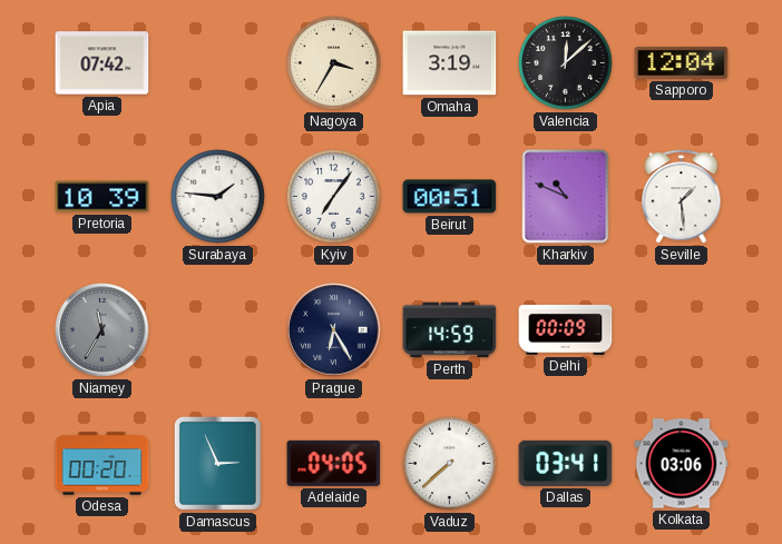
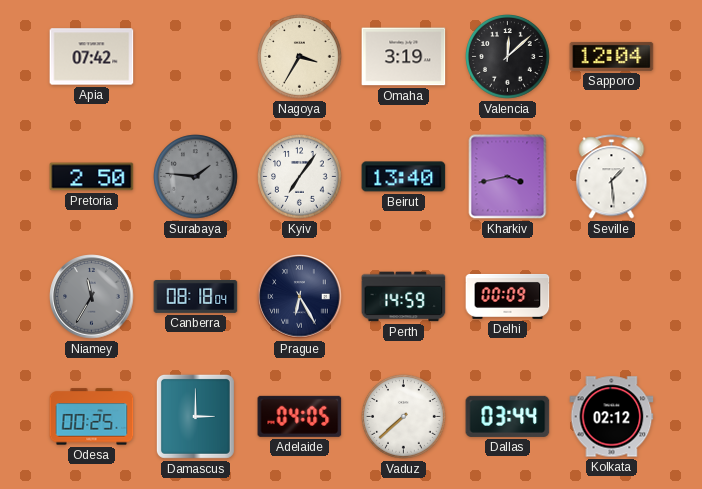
Pretoria: 10:39 -> 2:50
Surabaya dial: white -> grey
Beirut: 00:51 -> 13:40
Kharkiv: 10:49 -> 3:43
Canberra: none -> 08:18
Odesa: 00:20 -> 00:25
Damascus: 2:56 -> 3:00
Dallas: 03:41 -> 03:44
Kolkata: 03:06 -> 02:12
